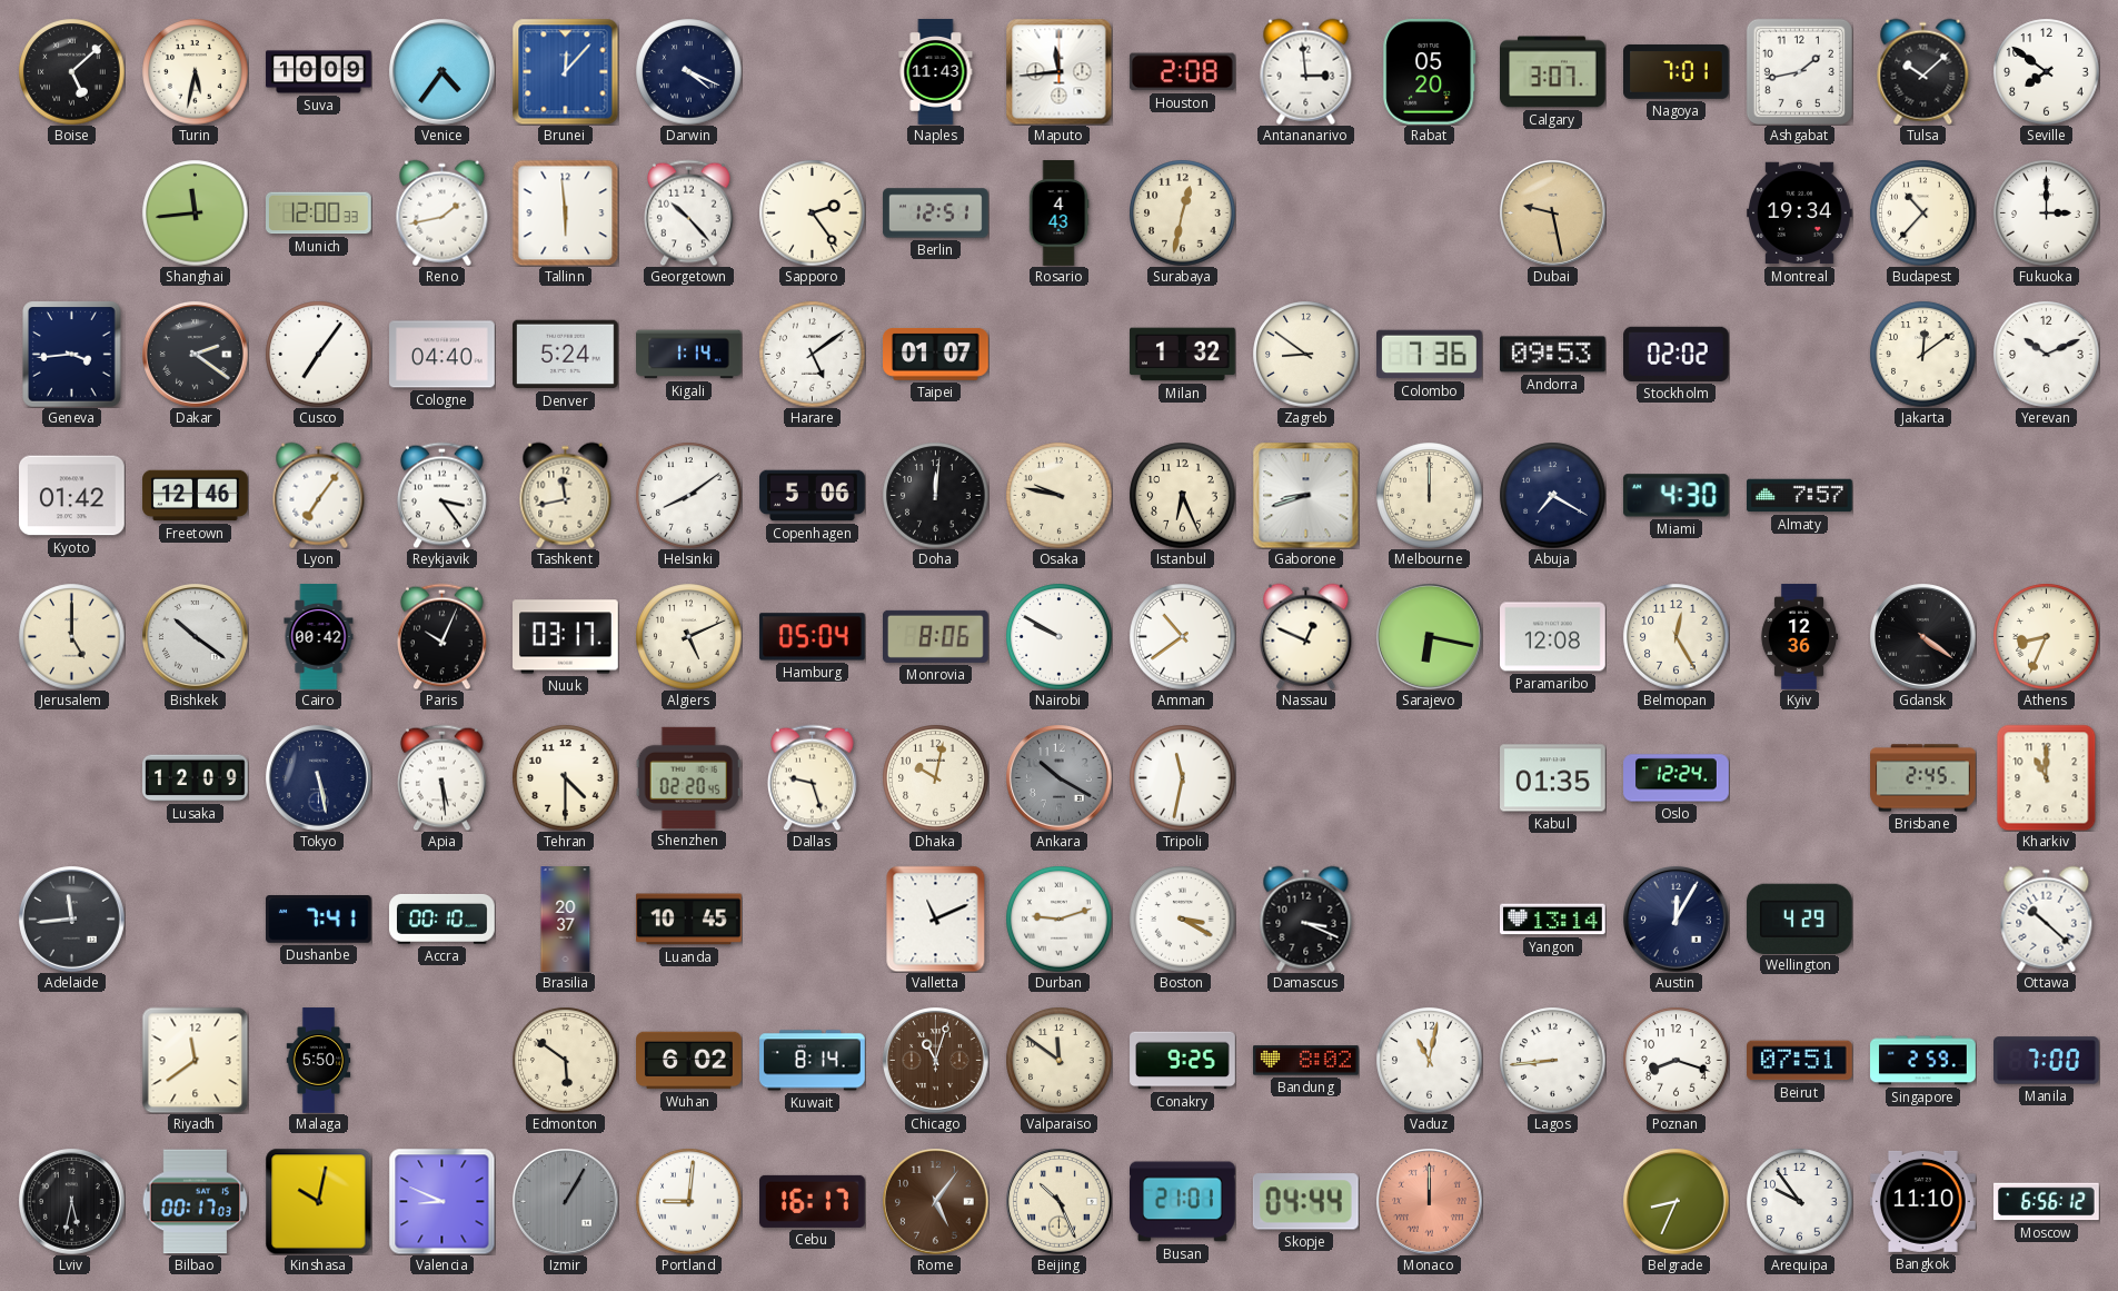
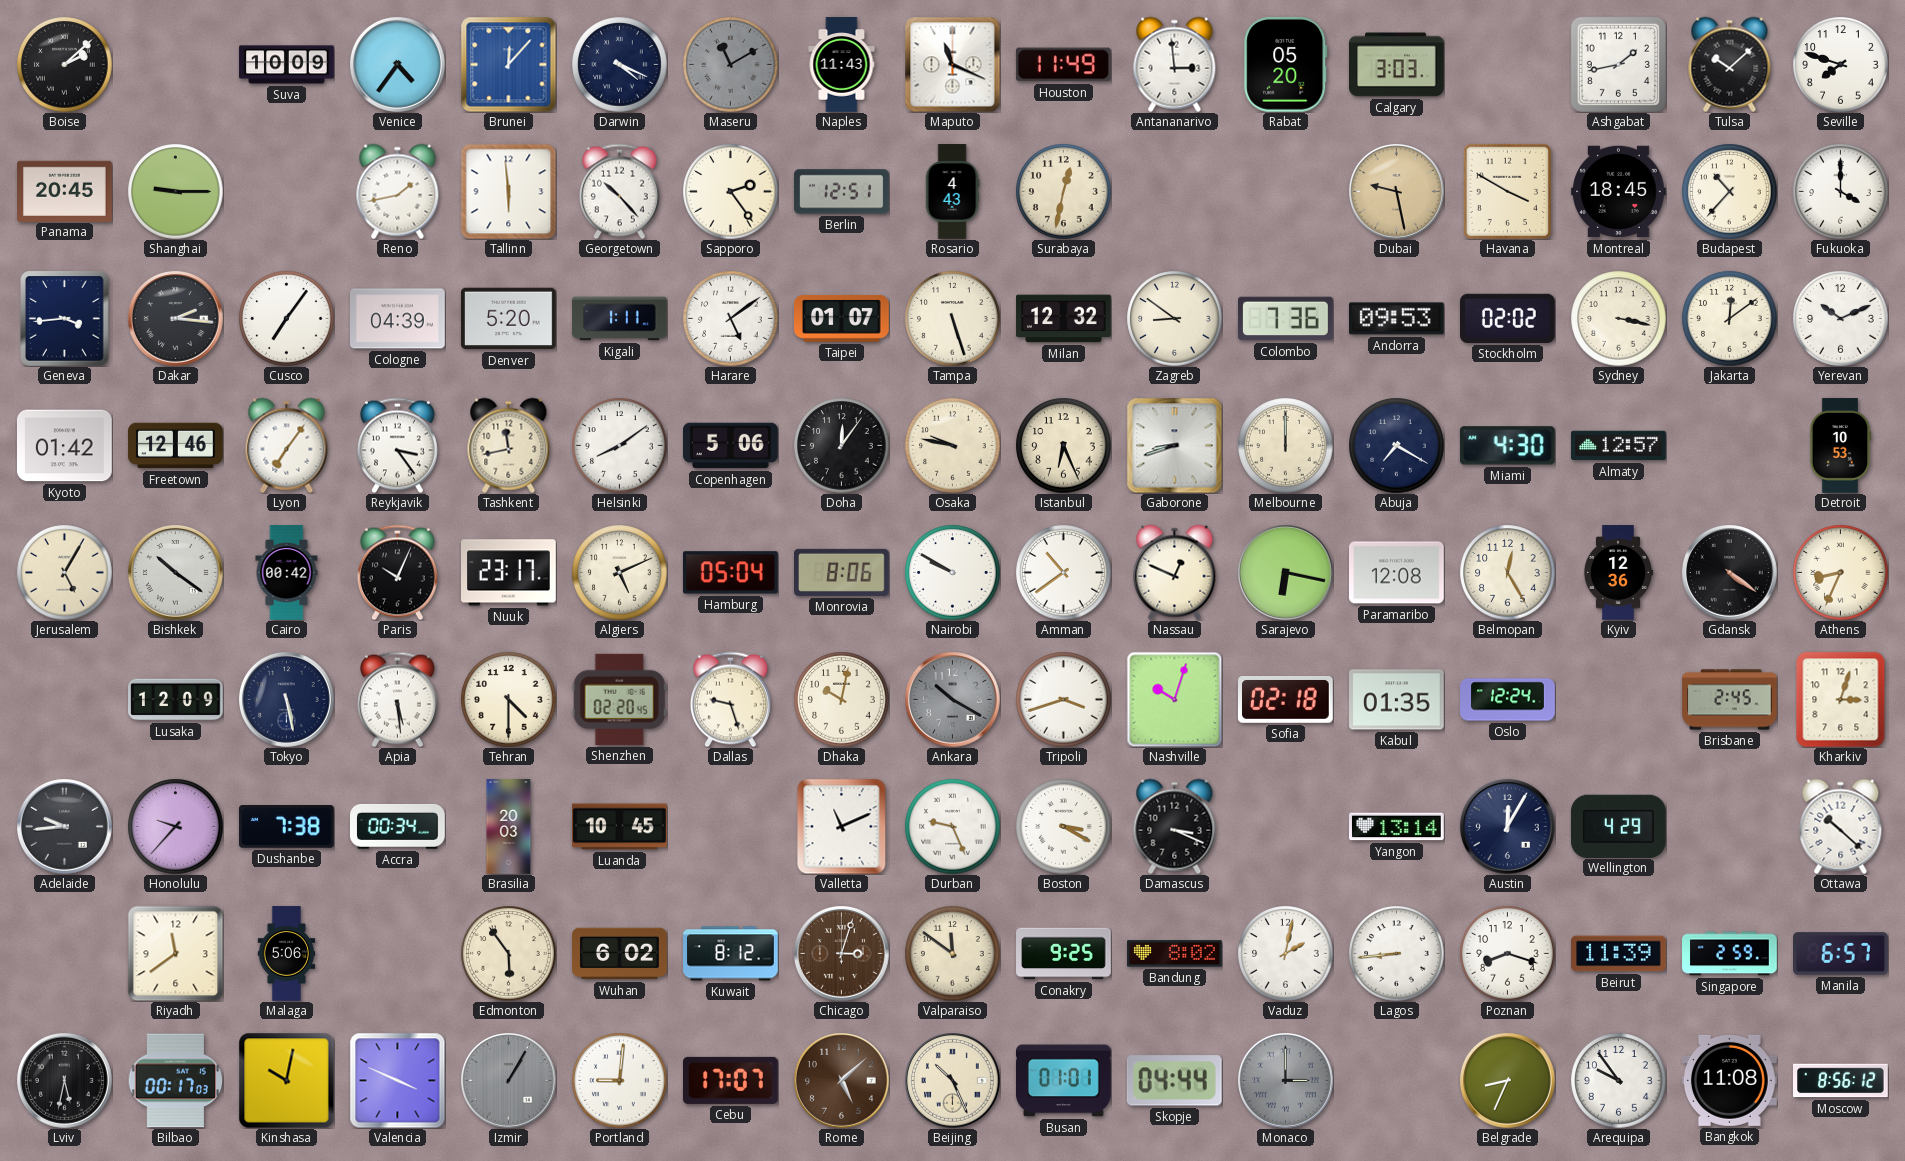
Boise: 5:08 -> 2:08
Turin: 5:32 -> none
Maseru: none -> 11:10
Maputo: 11:44 -> 11:19
Houston: 2:08 -> 11:49
Calgary: 3:07 -> 3:03
Nagoya: 7:01 -> none
Seville: 7:51 -> 7:48
Panama: none -> 20:45
Shanghai: 11:44 -> 9:15
Munich: 12:00 -> none
Havana: none -> 3:50
Montreal: 19:34 -> 18:45
Fukuoka: 3:00 -> 4:00
Dakar: 2:21 -> 2:16
Cologne: 04:40 -> 04:39
Denver: 5:24 -> 5:20
Kigali: 1:14 -> 1:11
Tampa: none -> 5:27
Milan: 1:32 -> 12:32
Sydney: none -> 3:17
Doha: 12:01 -> 12:06
Almaty: 7:57 -> 12:57
Detroit: none -> 10:53
Jerusalem: 5:00 -> 5:05
Nuuk: 03:17 -> 23:17
Tripoli: 11:32 -> 3:42
Nashville: none -> 10:03
Sofia: none -> 02:18
Kharkiv: 11:00 -> 3:03
Adelaide: 11:44 -> 9:44
Honolulu: none -> 9:37
Dushanbe: 7:41 -> 7:38
Accra: 00:10 -> 00:34
Brasilia: 20:37 -> 20:03
Durban: 9:12 -> 9:26
Malaga: 5:50 -> 5:06
Edmonton: 5:51 -> 5:54
Kuwait: 8:14 -> 8:12
Chicago: 11:03 -> 3:03
Vaduz: 11:02 -> 2:02
Beirut: 07:51 -> 11:39
Manila: 7:00 -> 6:57
Valencia: 8:49 -> 3:49
Cebu: 16:17 -> 17:07
Rome: 5:06 -> 5:08
Busan: 21:01 -> 01:01
Monaco: 12:00 -> 3:00
Monaco dial: salmon -> grey
Bangkok: 11:10 -> 11:08
Moscow: 6:56 -> 8:56
